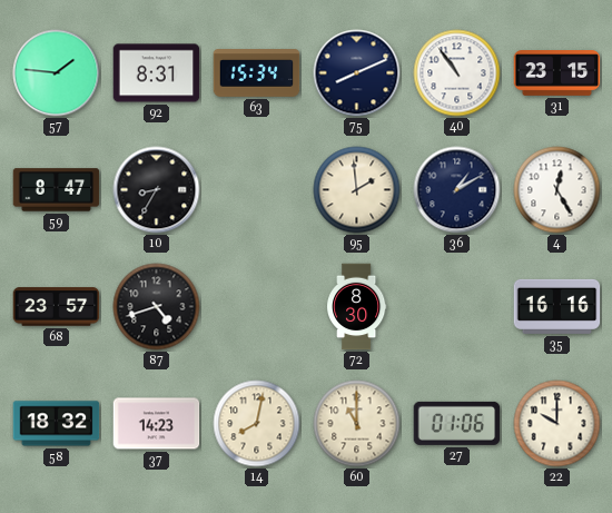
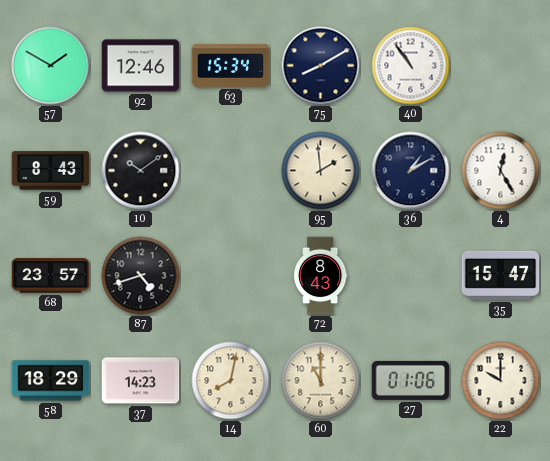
57: 1:46 -> 1:50
92: 8:31 -> 12:46
75: 8:11 -> 8:10
31: 23:15 -> none
59: 8:47 -> 8:43
10: 8:35 -> 10:09
72: 8:30 -> 8:43
35: 16:16 -> 15:47
58: 18:32 -> 18:29
